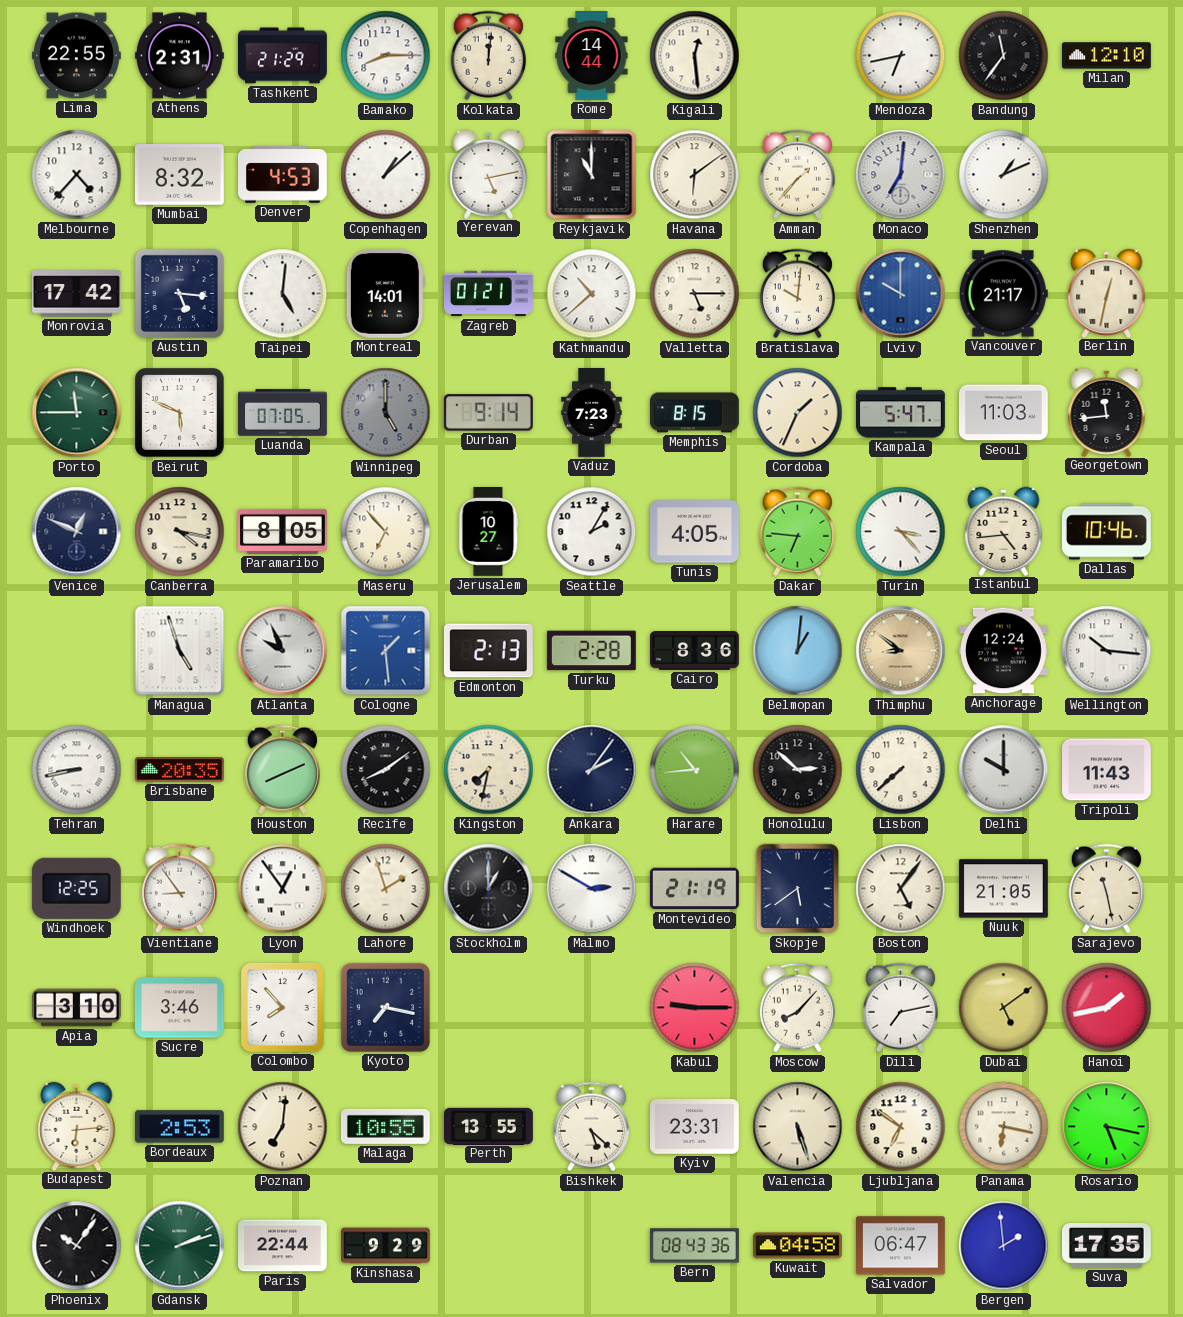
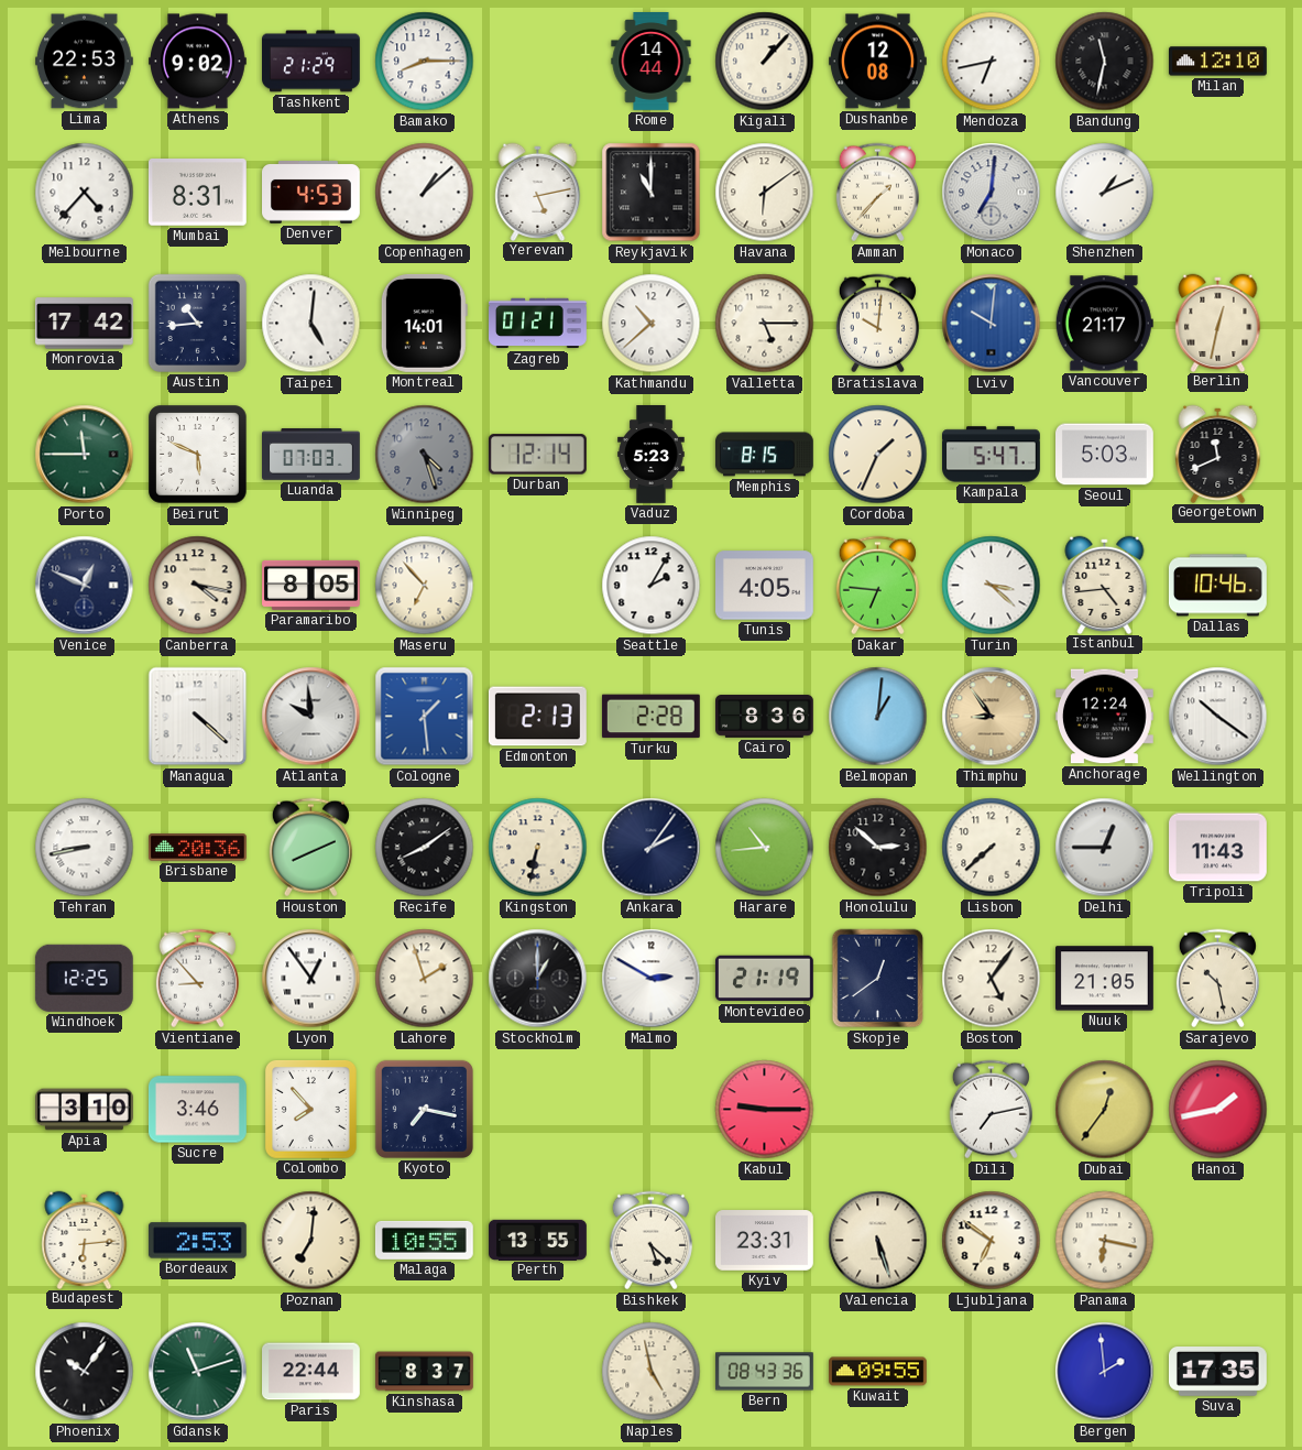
Lima: 22:55 -> 22:53
Athens: 2:31 -> 9:02
Kolkata: 12:01 -> none
Kigali: 12:29 -> 1:07
Dushanbe: none -> 12:08
Bandung: 11:36 -> 11:32
Mumbai: 8:32 -> 8:31
Austin: 5:16 -> 10:44
Lviv: 10:00 -> 10:01
Luanda: 07:05 -> 07:03
Winnipeg: 5:00 -> 4:27
Durban: 9:14 -> 12:14
Vaduz: 7:23 -> 5:23
Seoul: 11:03 -> 5:03
Georgetown: 11:44 -> 11:41
Jerusalem: 10:27 -> none
Turin: 3:23 -> 3:22
Managua: 4:57 -> 4:22
Atlanta: 9:56 -> 9:59
Thimphu: 8:51 -> 8:54
Wellington: 10:16 -> 10:21
Brisbane: 20:35 -> 20:36
Kingston: 7:32 -> 6:32
Delhi: 10:00 -> 12:45
Vientiane: 8:54 -> 8:53
Skopje: 5:39 -> 12:39
Sarajevo: 11:28 -> 10:28
Moscow: 8:07 -> none
Dubai: 5:09 -> 12:36
Rosario: 5:17 -> none
Gdansk: 2:12 -> 11:12
Kinshasa: 9:29 -> 8:37
Naples: none -> 4:58
Kuwait: 04:58 -> 09:55
Salvador: 06:47 -> none
